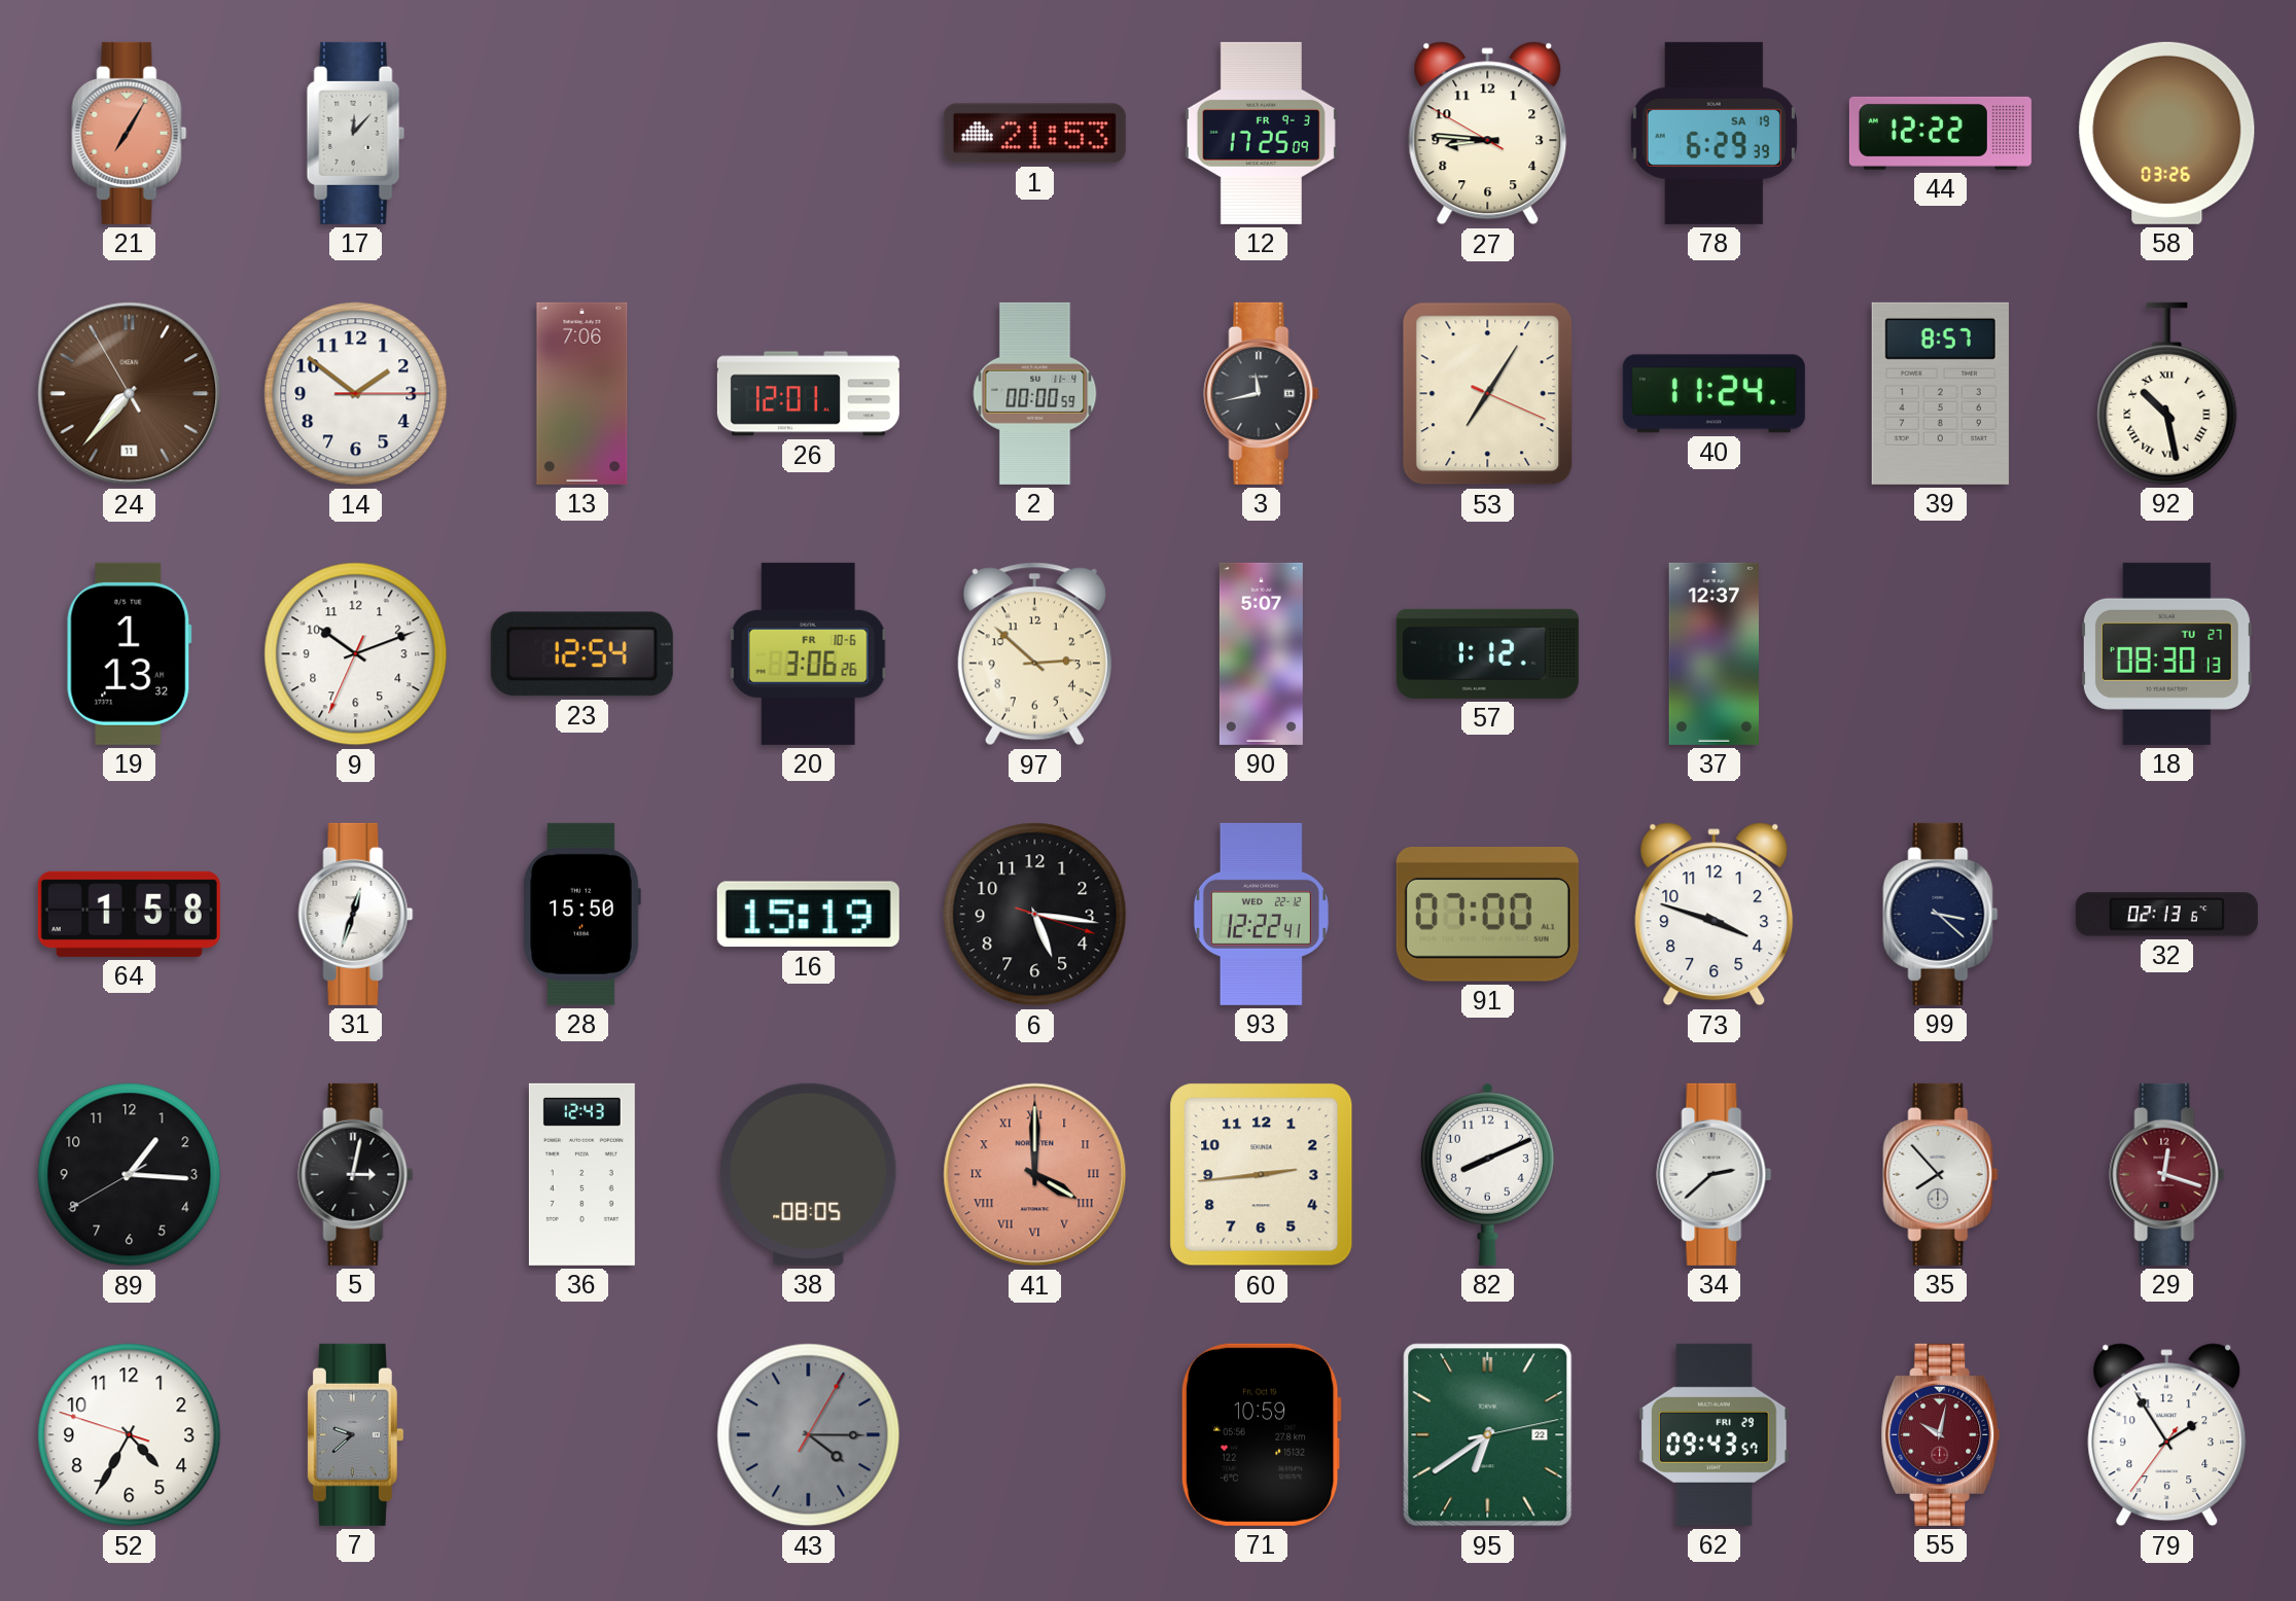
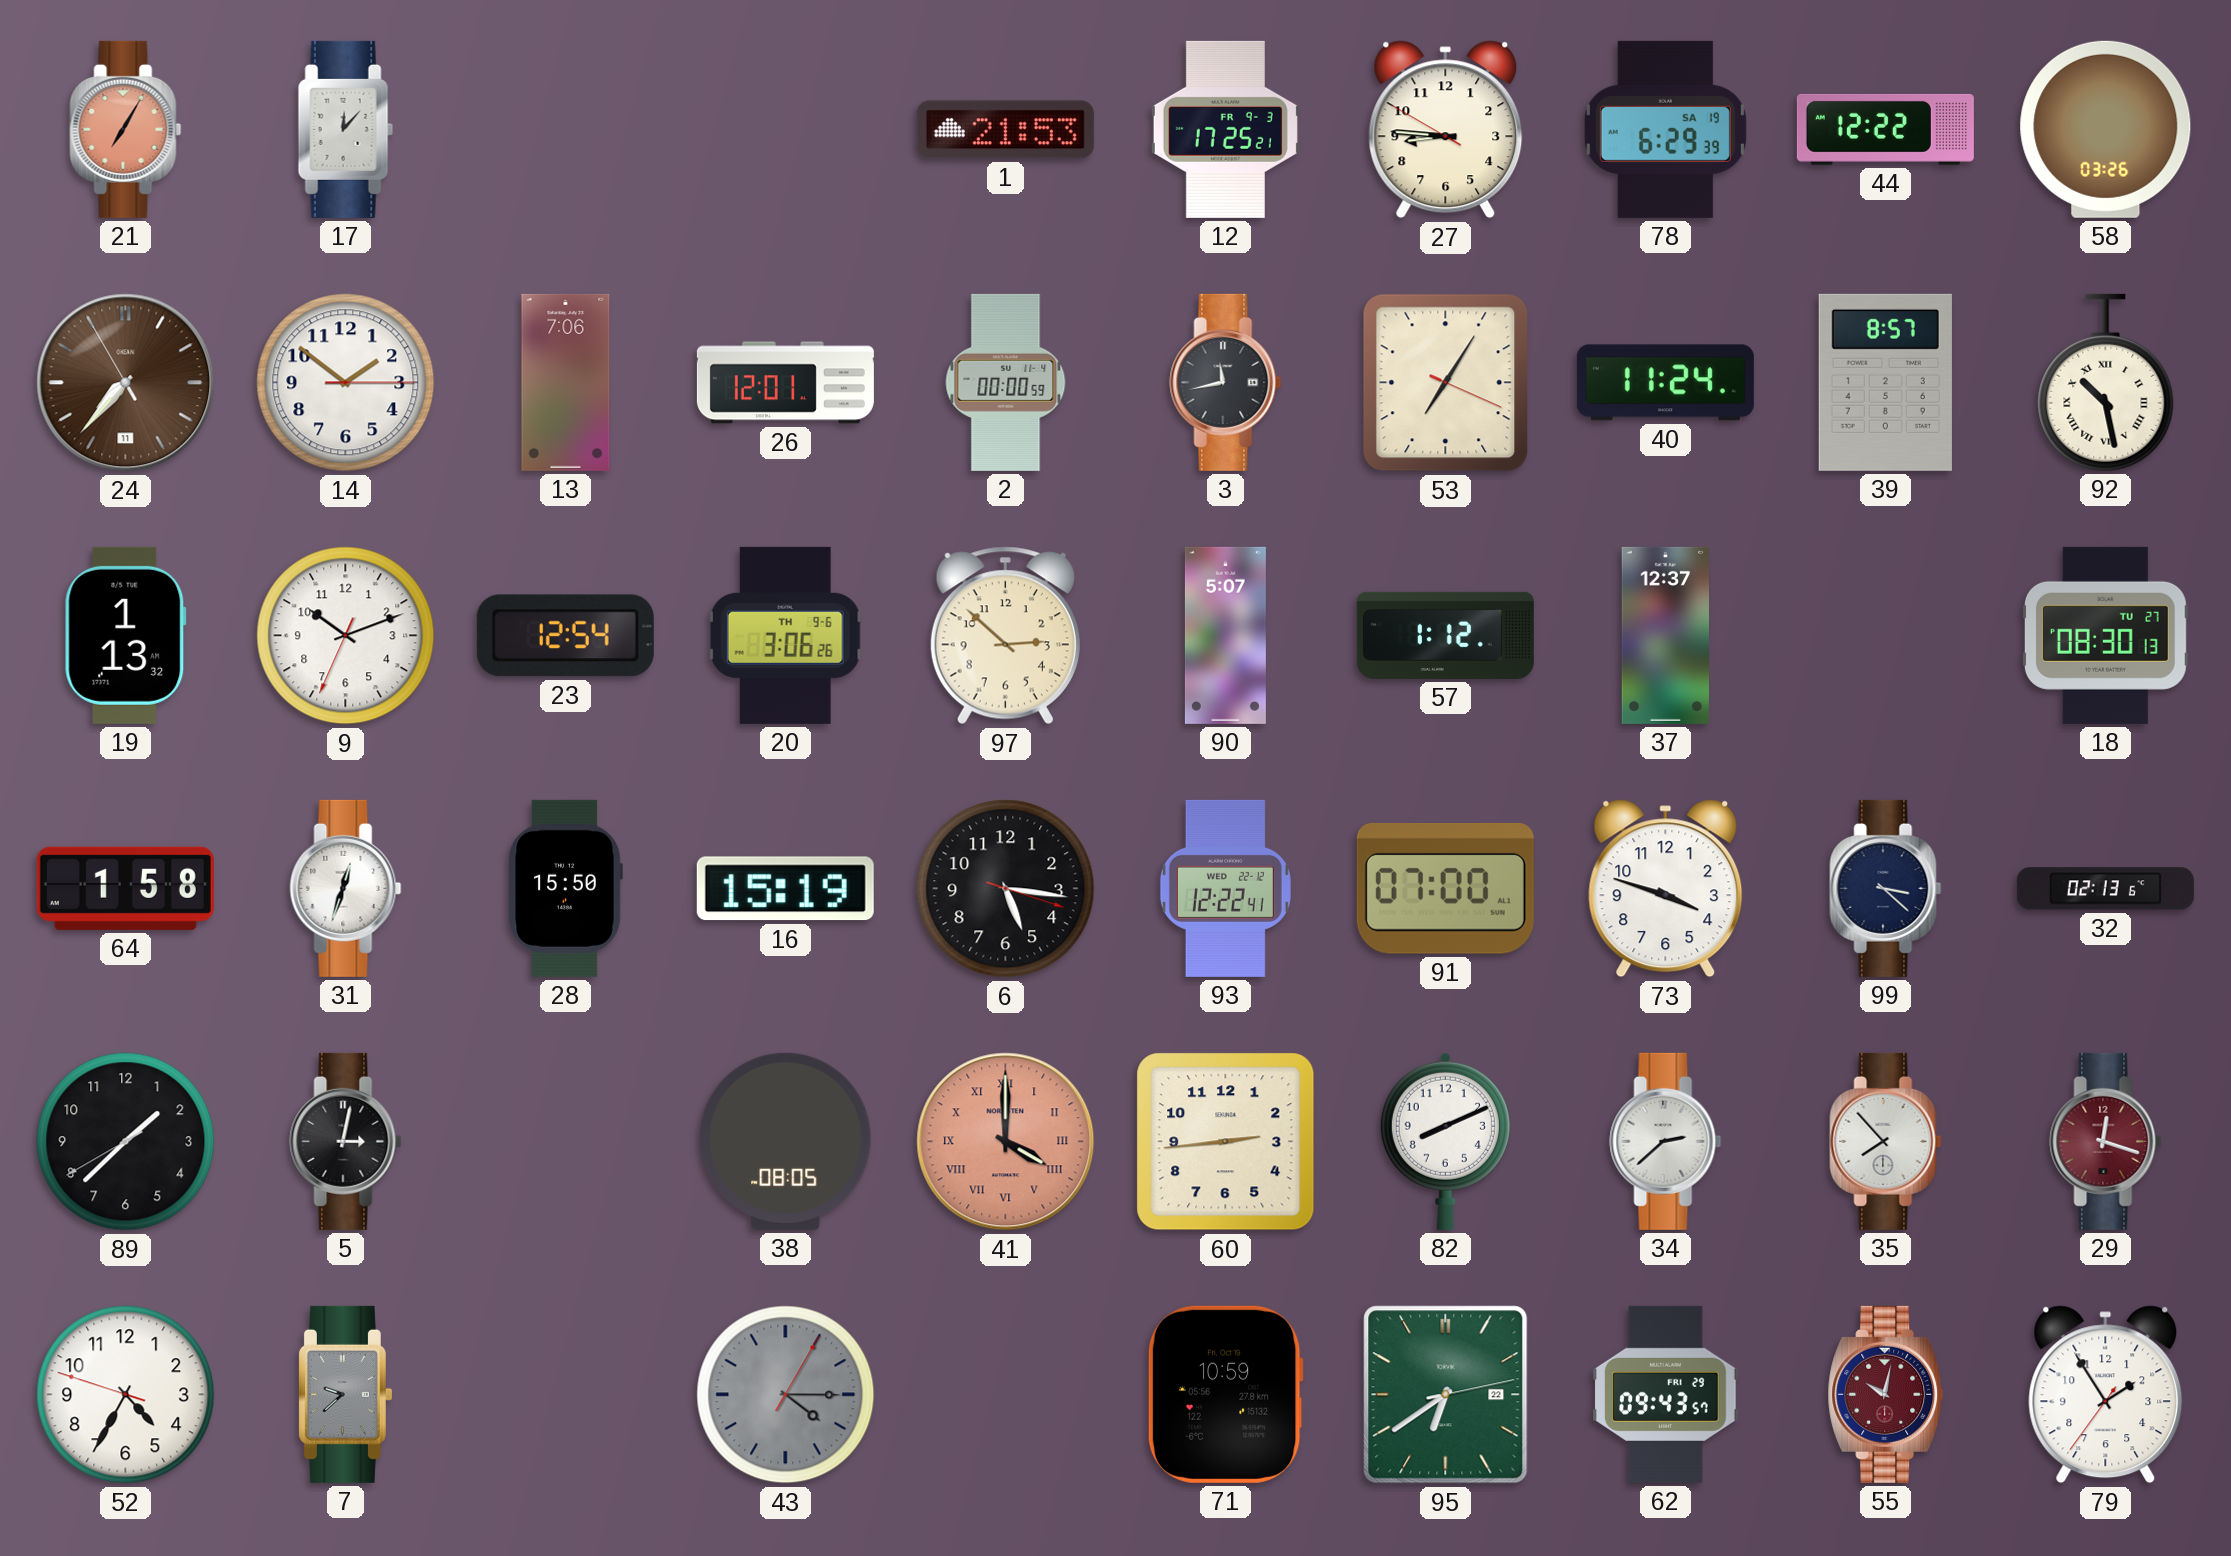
12: 17:25:09 -> 17:25:21
20 date: FR 10-6 -> TH 9-6
89: 1:15 -> 1:37
36: 12:43 -> none
